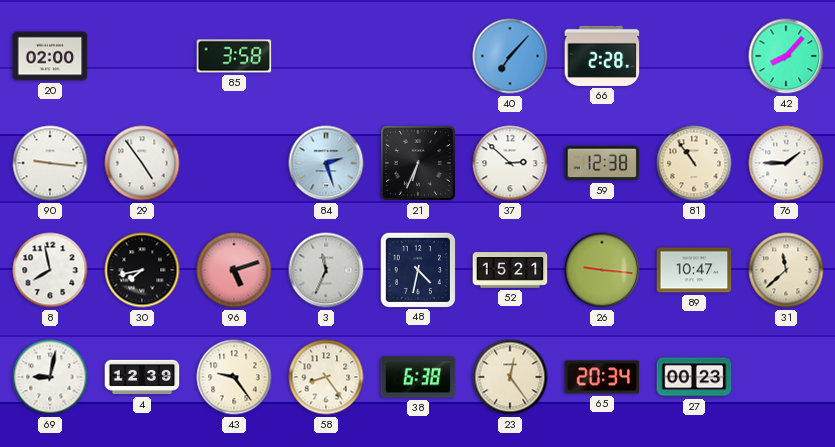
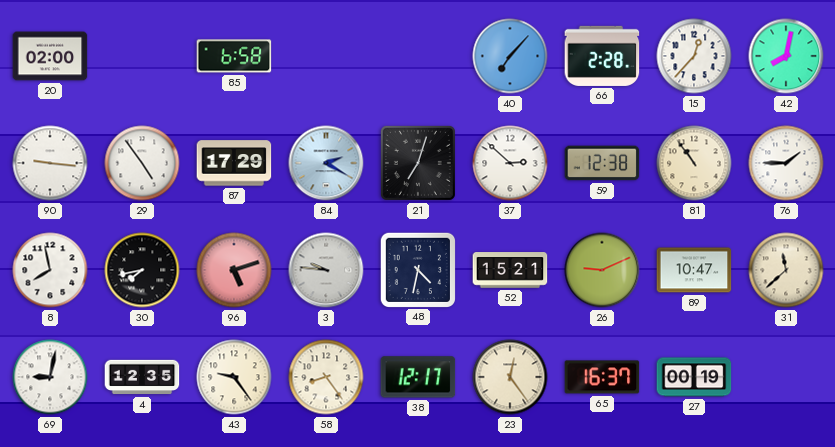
85: 3:58 -> 6:58
15: none -> 12:37
42: 8:07 -> 8:02
87: none -> 17:29
84: 2:27 -> 2:20
21: 6:34 -> 7:03
3: 11:34 -> 9:46
26: 9:16 -> 9:11
4: 12:39 -> 12:35
38: 6:38 -> 12:17
65: 20:34 -> 16:37
27: 00:23 -> 00:19
